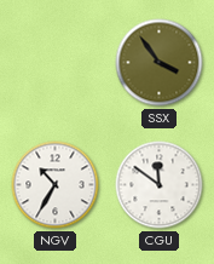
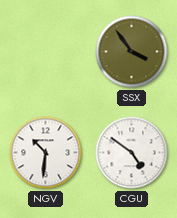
NGV: 10:35 -> 10:31
CGU: 11:51 -> 4:51
